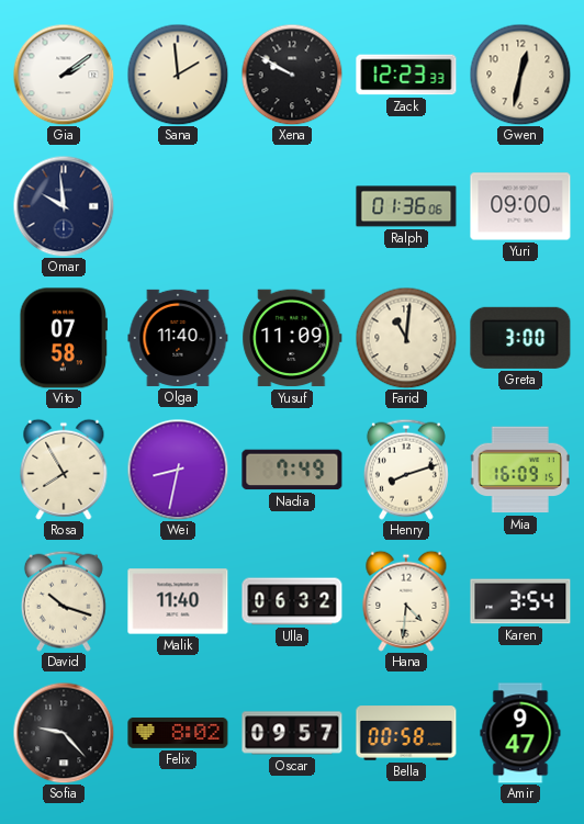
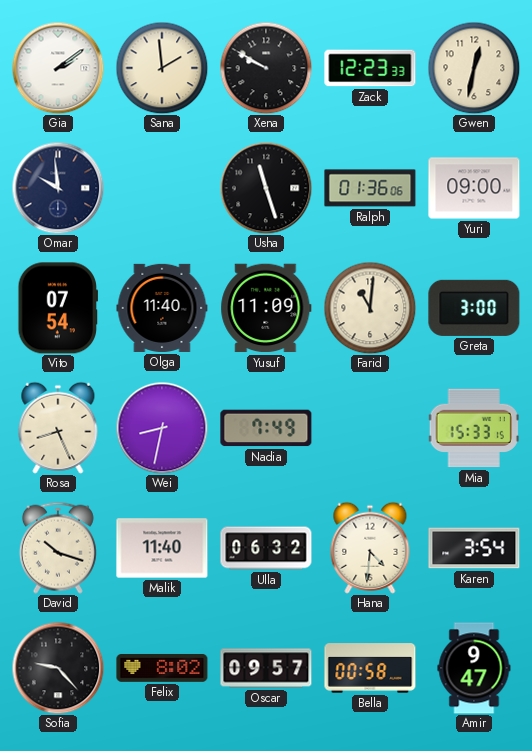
Usha: none -> 11:27
Vito: 07:58 -> 07:54
Rosa: 7:55 -> 8:26
Henry: 8:12 -> none
Mia: 16:09 -> 15:33
